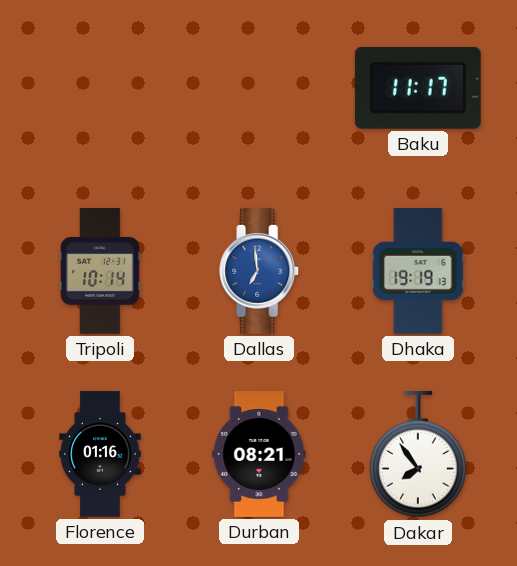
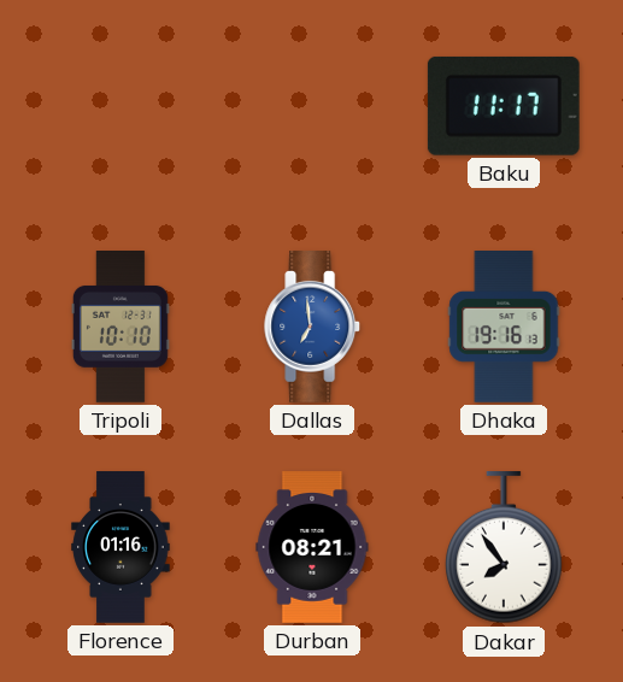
Tripoli: 10:14 -> 10:10
Dhaka: 19:19 -> 19:16
